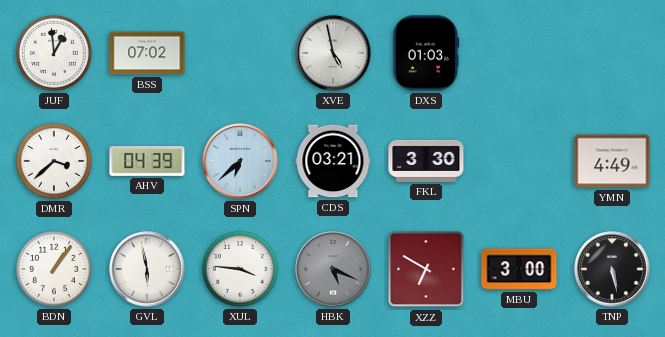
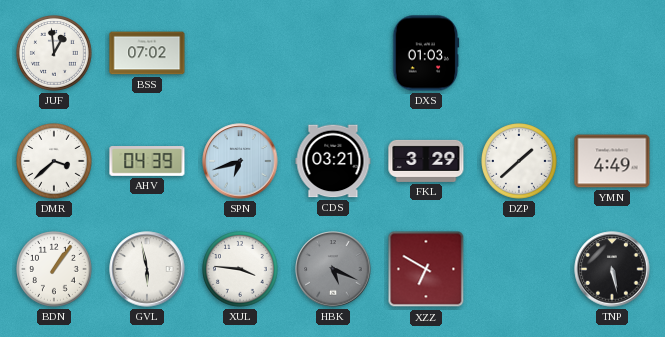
XVE: 4:58 -> none
SPN: 6:38 -> 6:42
FKL: 3:30 -> 3:29
DZP: none -> 1:38
MBU: 3:00 -> none
